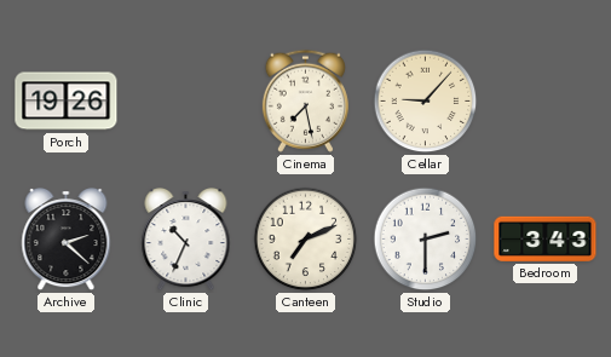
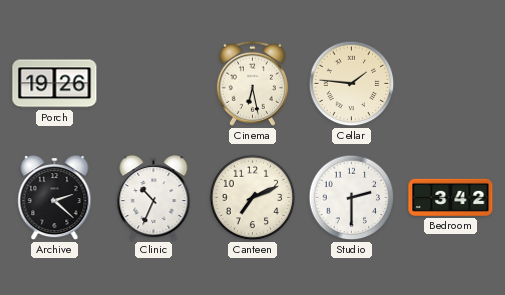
Cinema: 7:28 -> 6:28
Cellar: 9:07 -> 1:46
Bedroom: 3:43 -> 3:42
